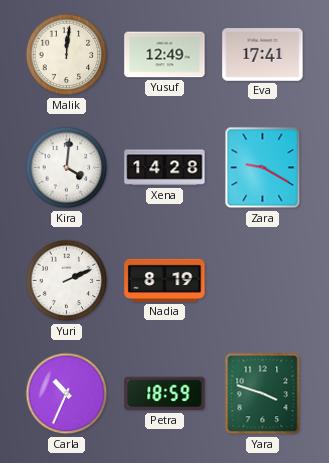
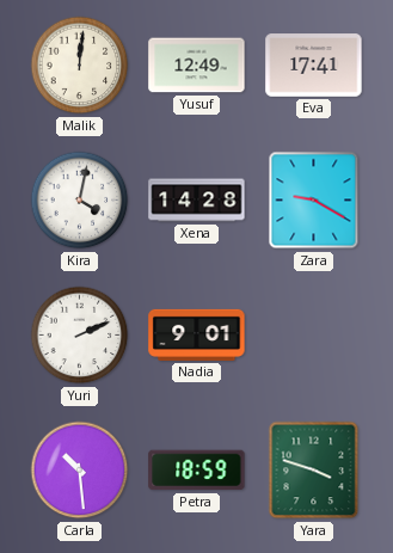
Kira: 4:01 -> 4:02
Nadia: 8:19 -> 9:01
Carla: 10:34 -> 10:29
